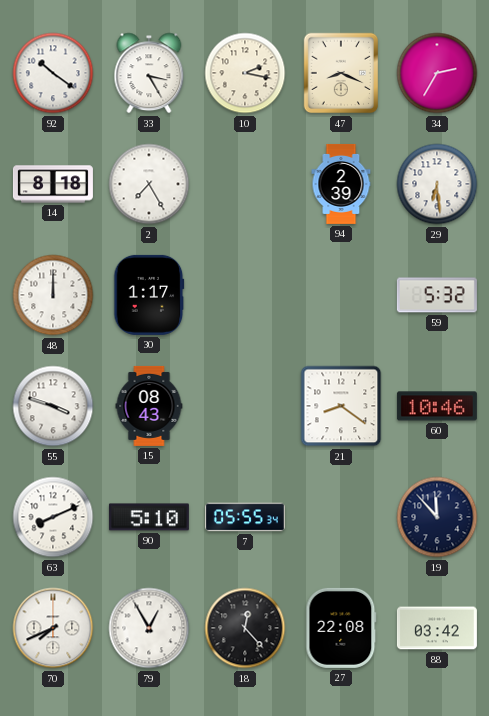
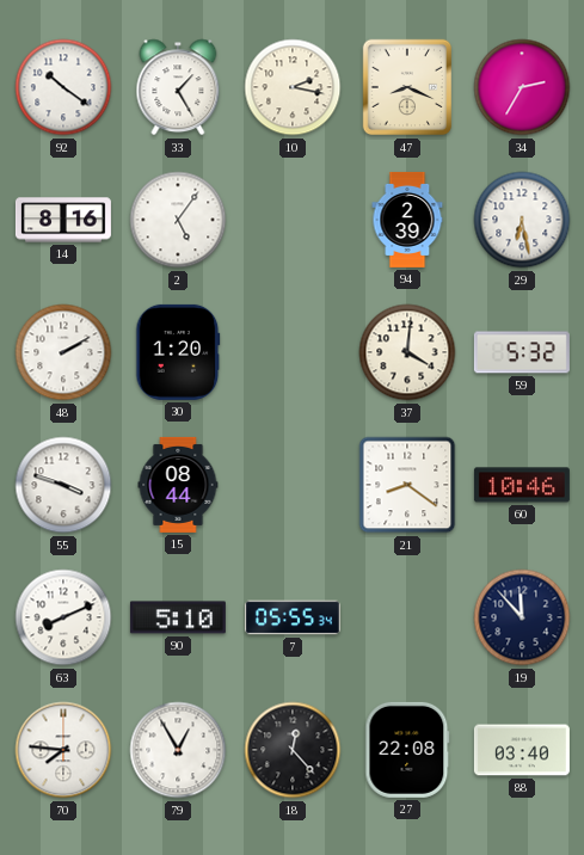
33: 3:25 -> 1:25
14: 8:18 -> 8:16
2: 7:25 -> 5:06
29: 6:29 -> 6:28
48: 12:00 -> 2:10
30: 1:17 -> 1:20
37: none -> 4:01
15: 08:43 -> 08:44
70: 7:41 -> 7:46
88: 03:42 -> 03:40
